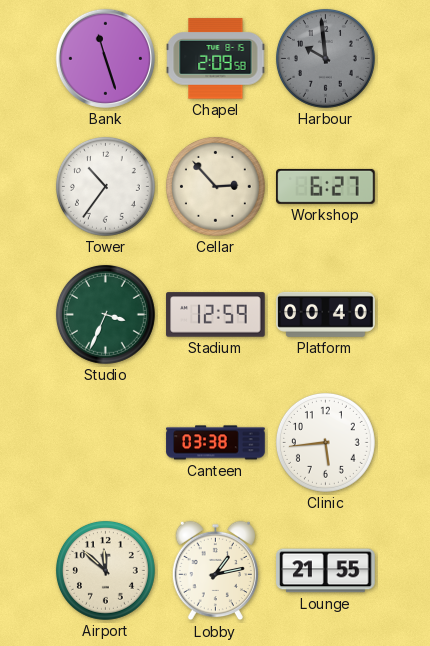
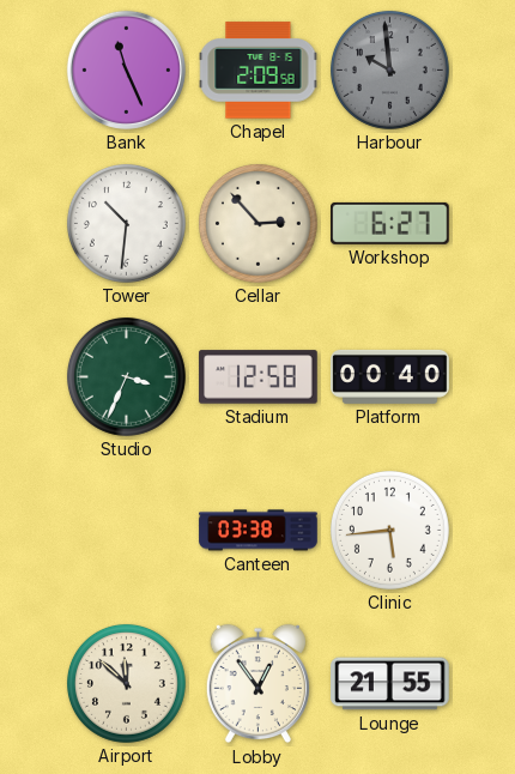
Bank: 11:27 -> 11:26
Tower: 10:36 -> 10:31
Stadium: 12:59 -> 12:58
Lobby: 1:13 -> 12:54
